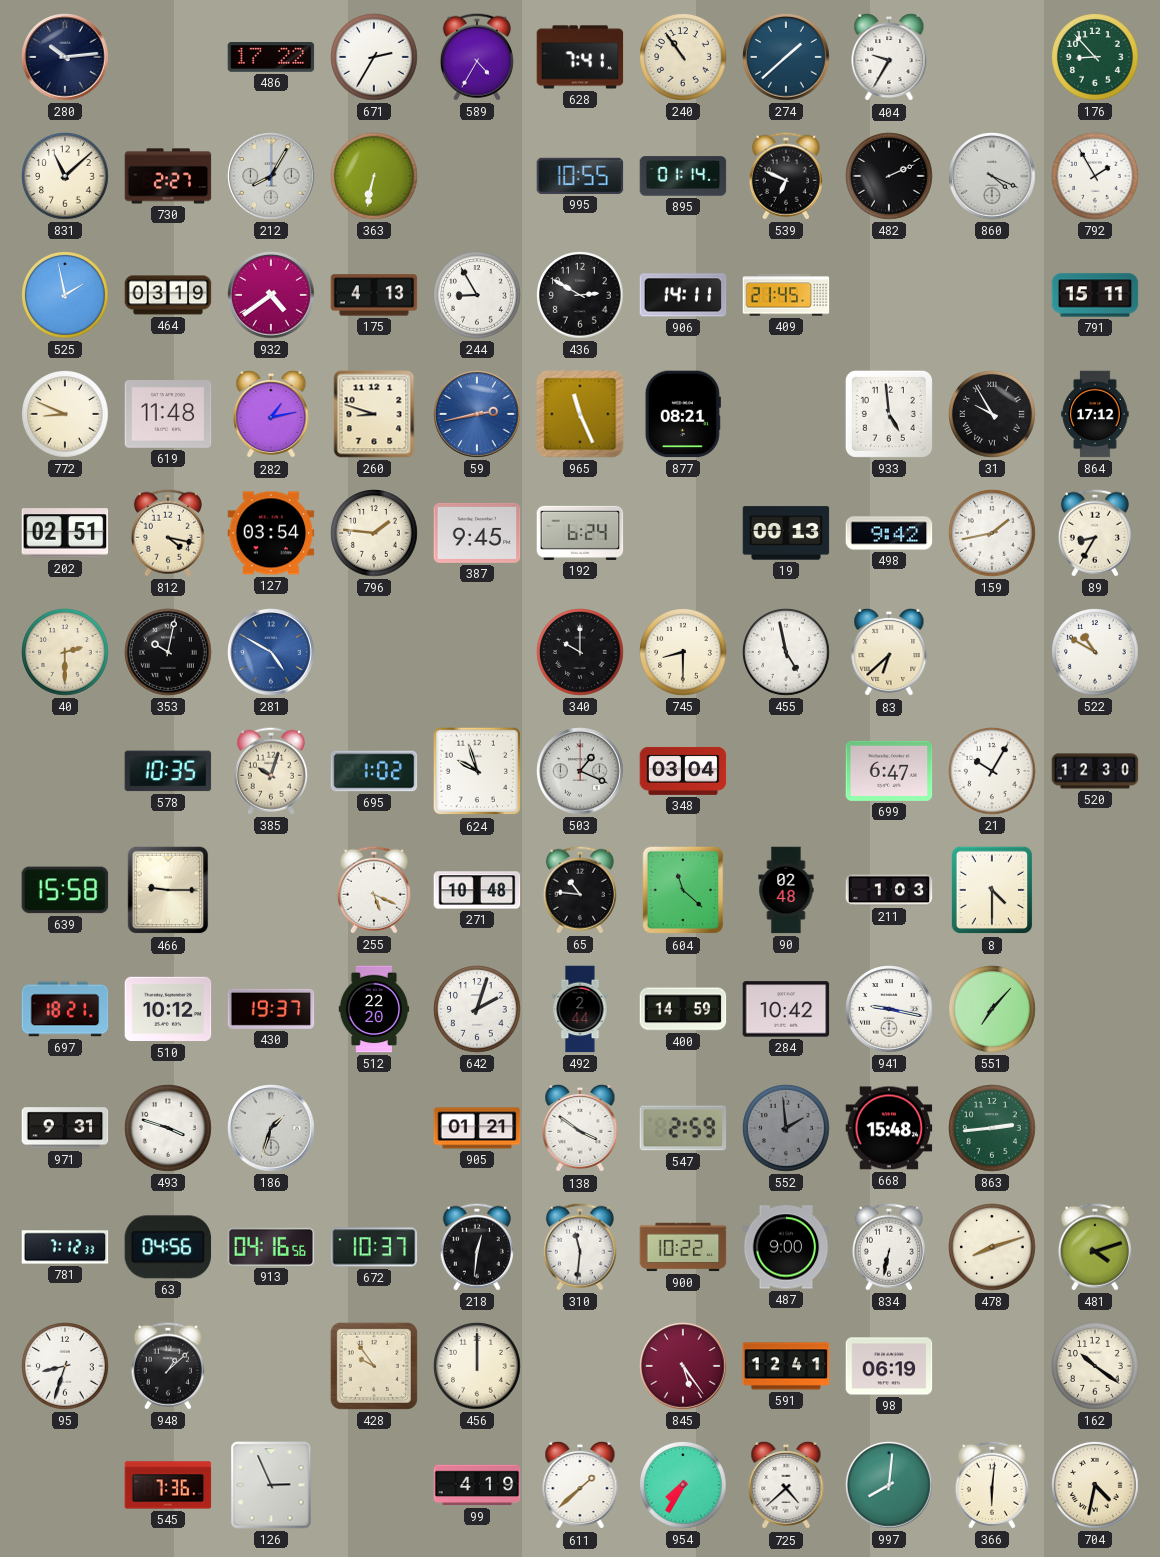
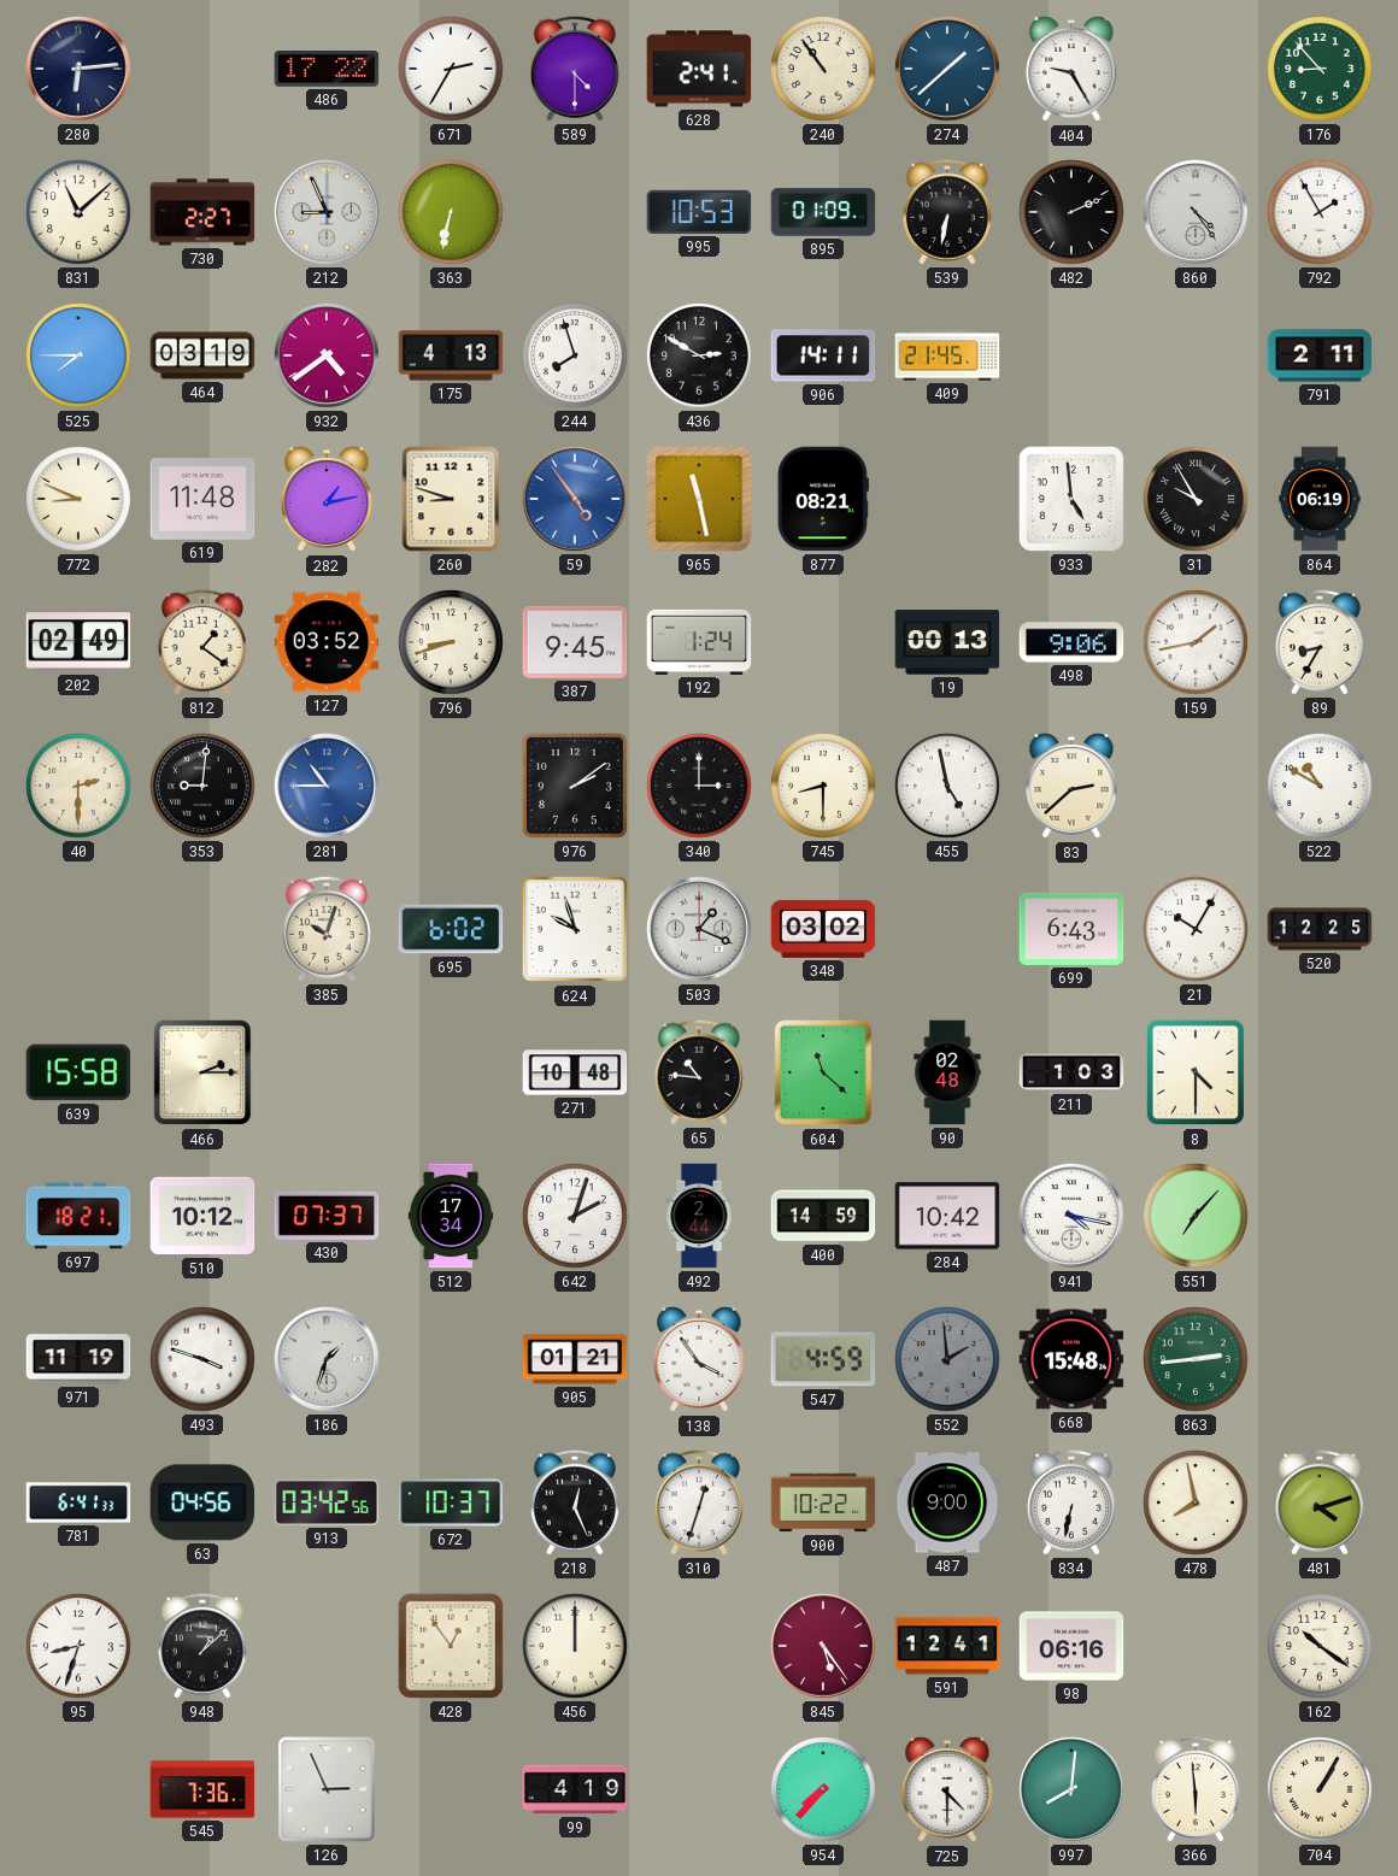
280: 10:14 -> 6:14
589: 4:35 -> 4:30
628: 7:41 -> 2:41
404: 9:35 -> 9:25
212: 8:05 -> 8:56
995: 10:55 -> 10:53
895: 01:14 -> 01:09
539: 6:49 -> 6:32
860: 4:19 -> 4:24
525: 1:58 -> 7:45
244: 8:55 -> 7:57
791: 15:11 -> 2:11
59: 2:43 -> 4:54
965: 11:26 -> 11:28
864: 17:12 -> 06:19
202: 02:51 -> 02:49
812: 4:17 -> 1:21
127: 03:54 -> 03:52
796: 1:46 -> 8:42
192: 6:24 -> 1:24
498: 9:42 -> 9:06
353: 10:02 -> 9:01
281: 4:50 -> 10:45
976: none -> 2:09
340: 10:00 -> 3:00
83: 6:38 -> 2:38
578: 10:35 -> none
695: 1:02 -> 6:02
348: 03:04 -> 03:02
699: 6:47 -> 6:43
520: 12:30 -> 12:25
466: 9:15 -> 2:15
255: 5:19 -> none
430: 19:37 -> 07:37
512: 22:20 -> 17:34
941: 9:17 -> 4:17
971: 9:31 -> 11:19
138: 3:51 -> 3:54
547: 2:59 -> 4:59
781: 7:12 -> 6:41
913: 04:16 -> 03:42
218: 12:31 -> 12:26
310: 11:31 -> 12:33
478: 8:12 -> 7:58
428: 9:54 -> 12:54
98: 06:19 -> 06:16
611: 1:38 -> none
954: 7:35 -> 7:37
725: 4:38 -> 4:30
366: 6:01 -> 5:59
704: 4:32 -> 1:05
